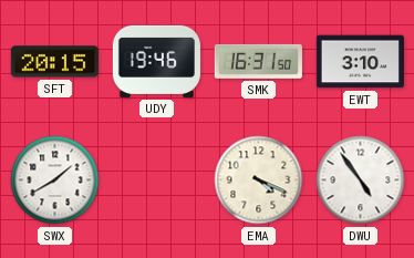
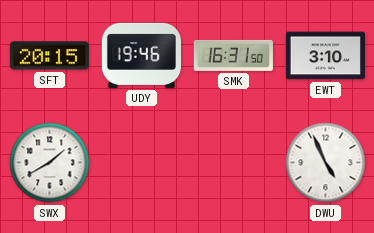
EMA: 4:19 -> none
DWU: 4:54 -> 4:56
